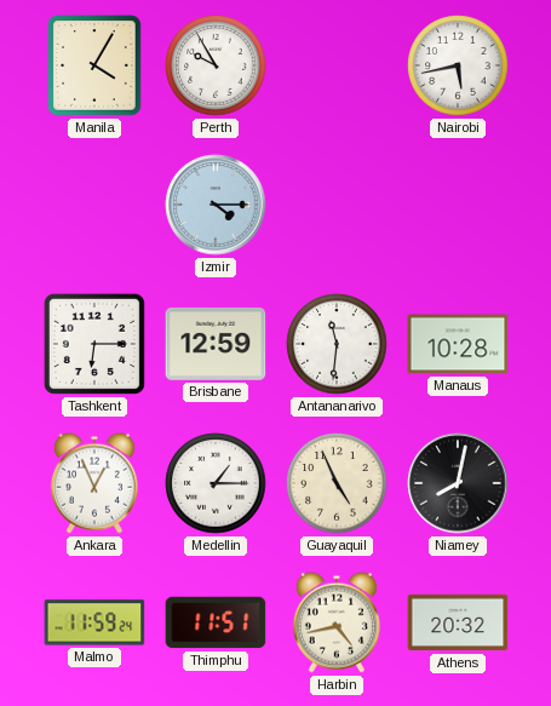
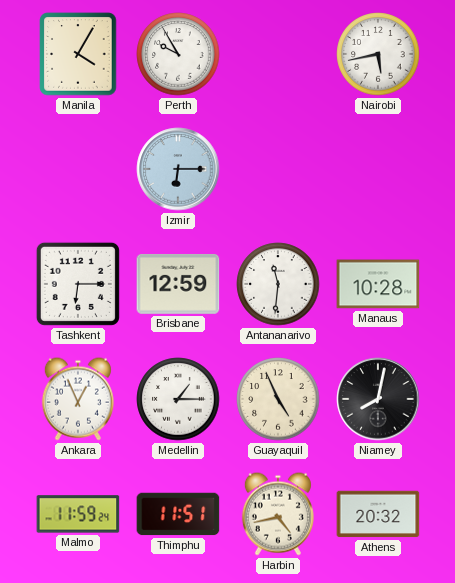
Izmir: 4:15 -> 6:15
